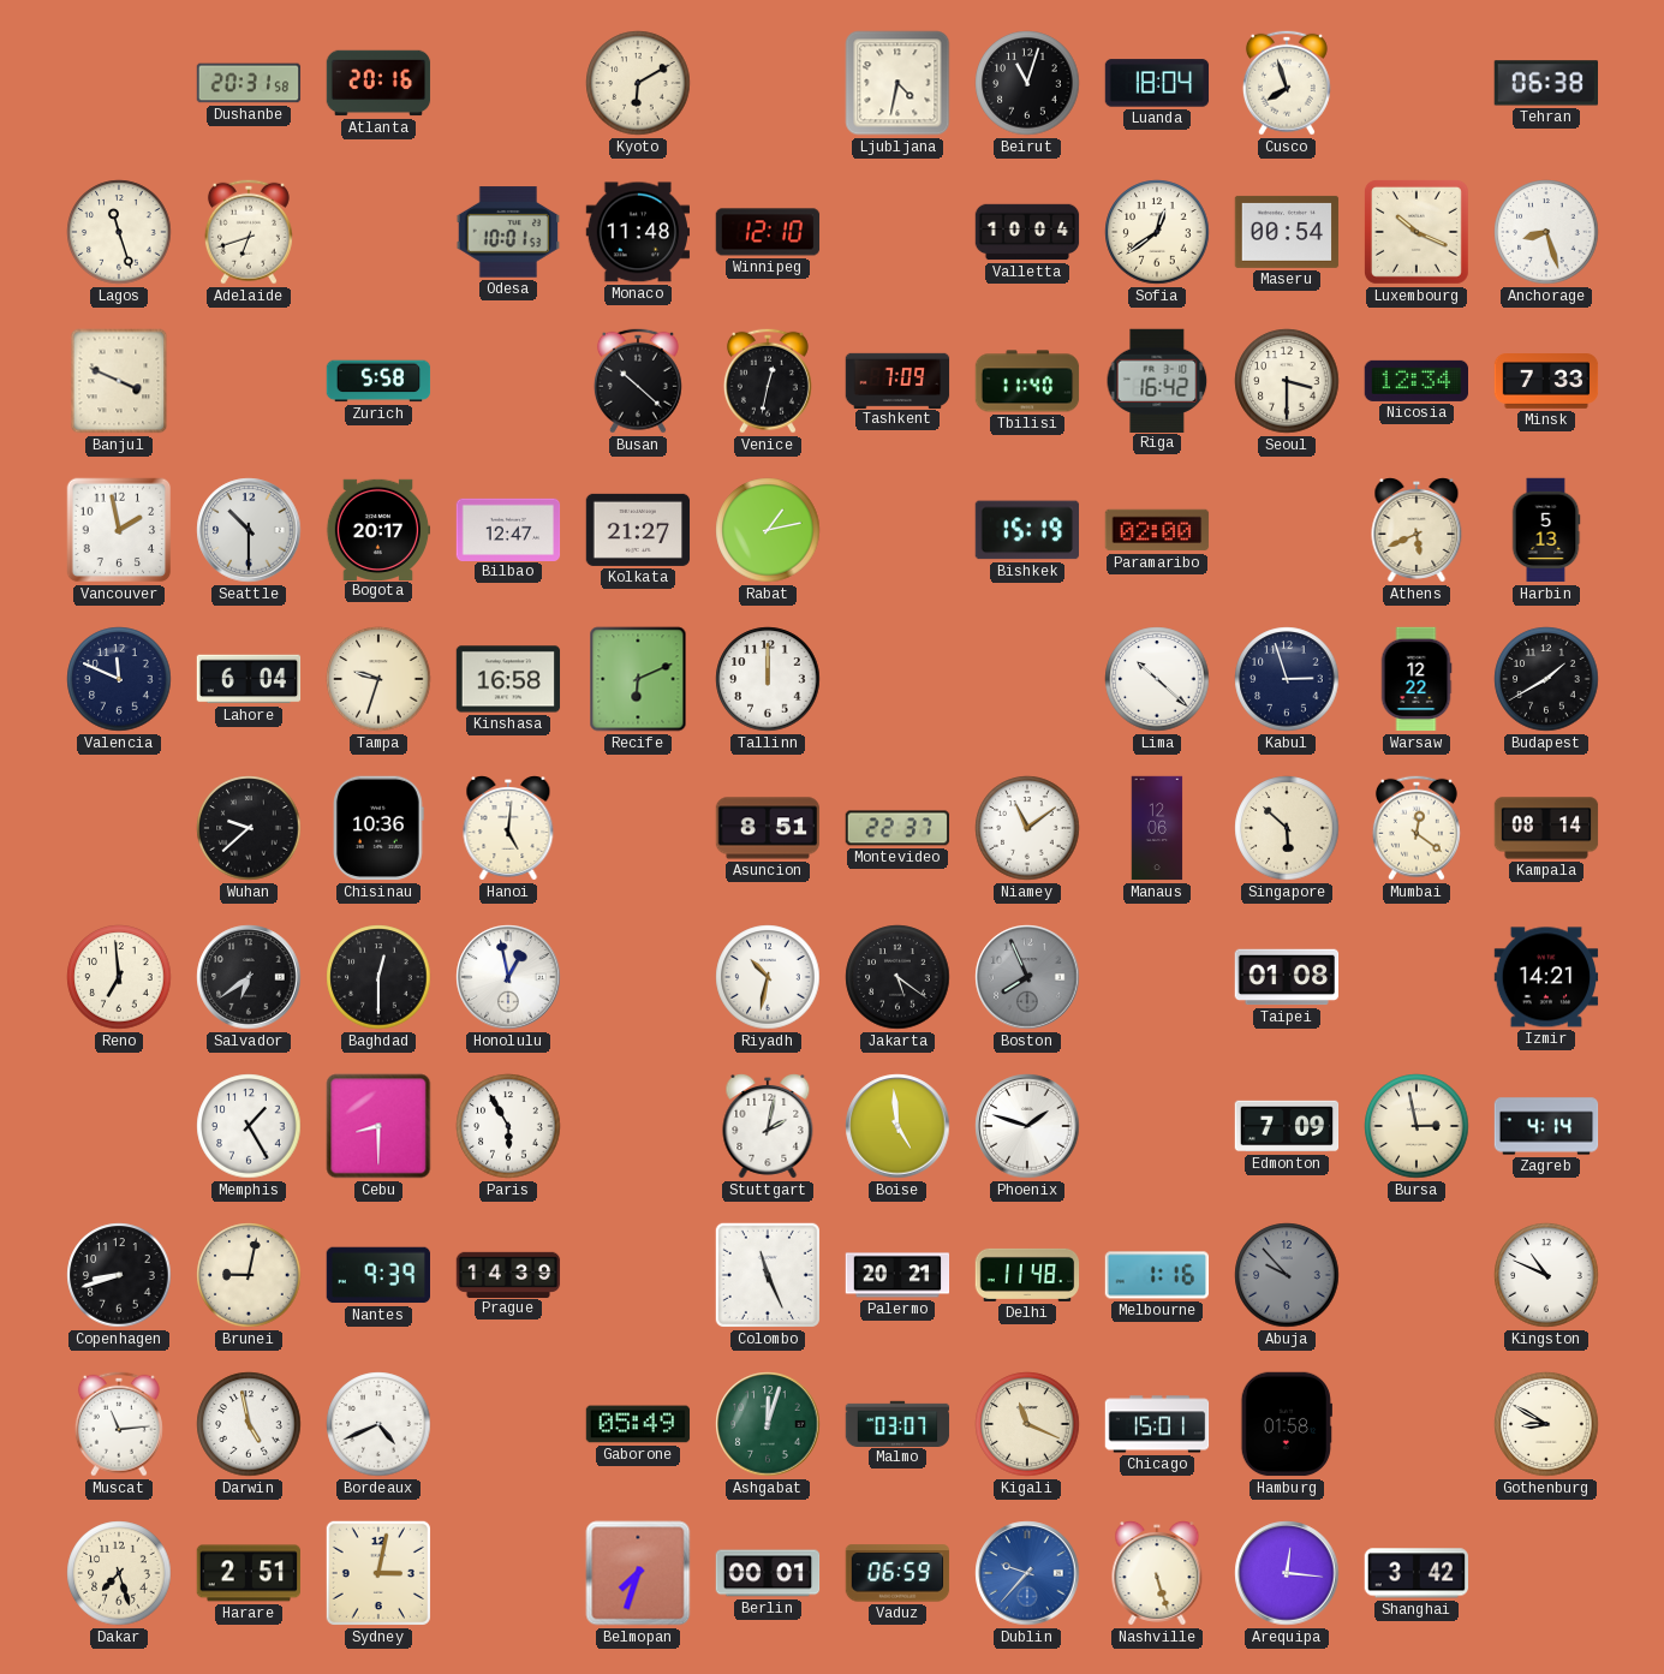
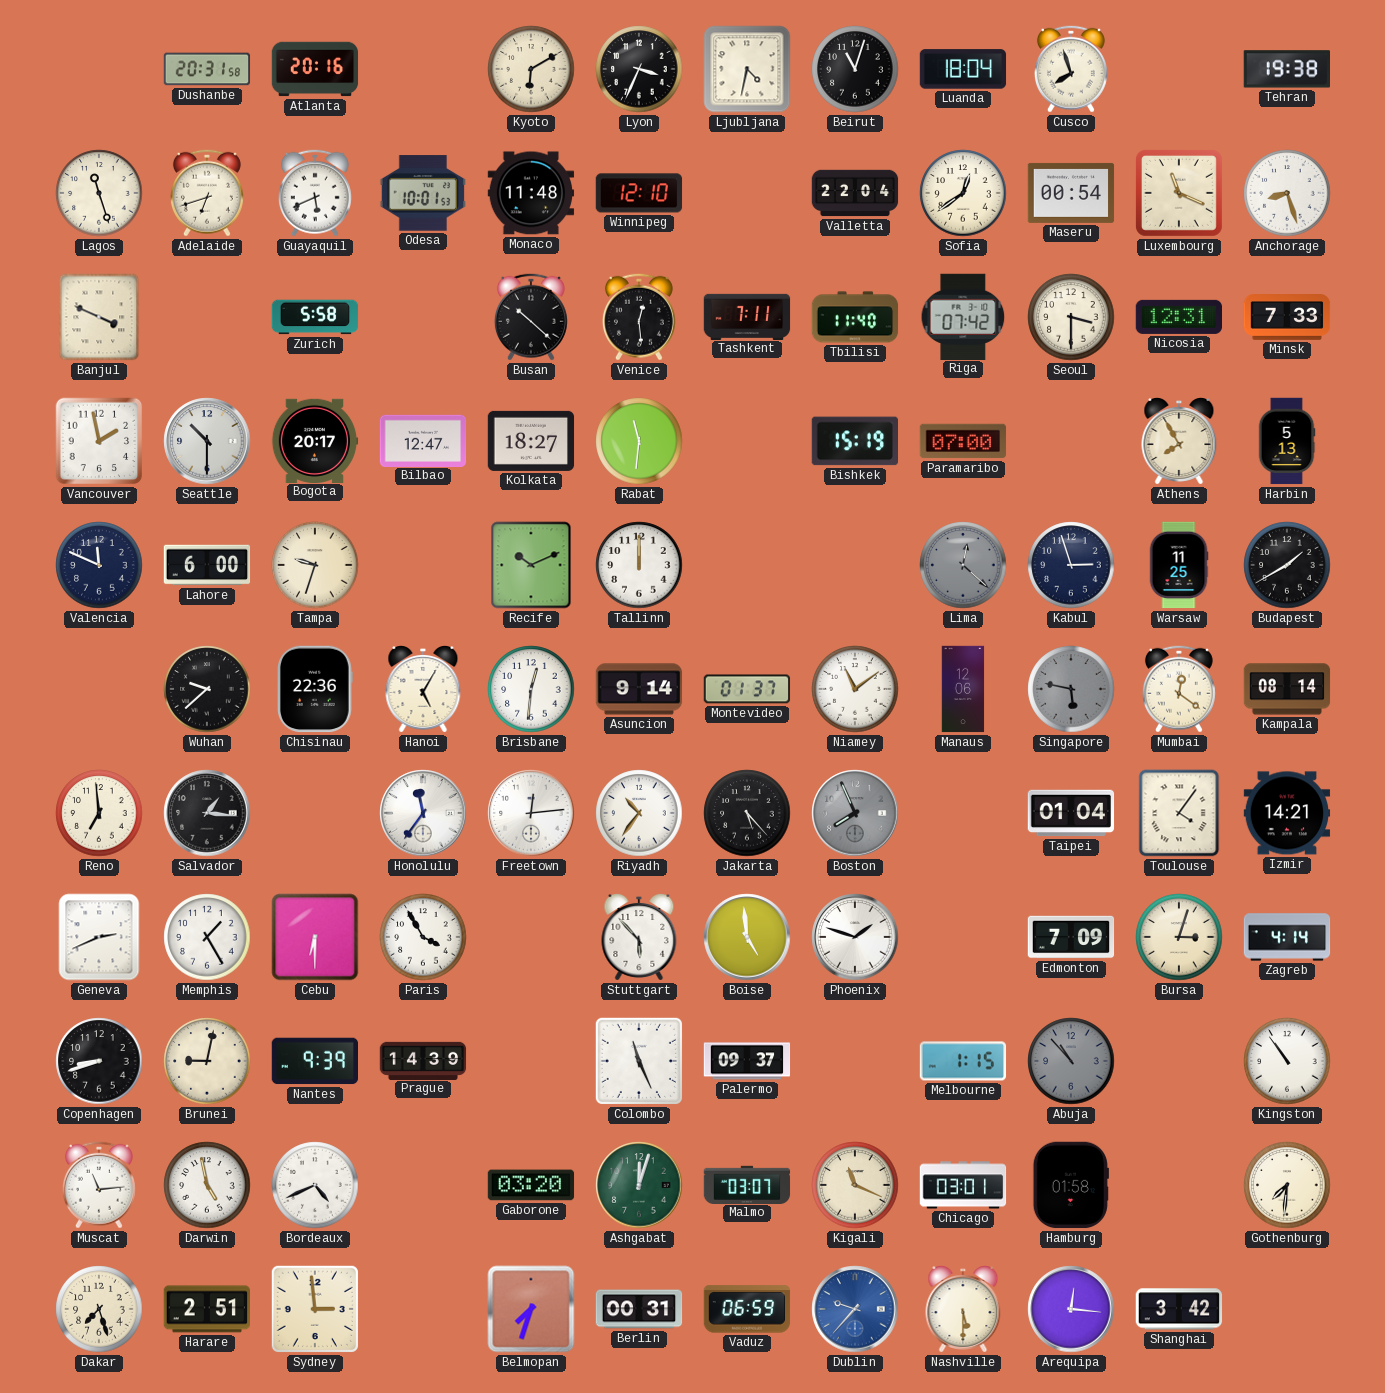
Lyon: none -> 3:34
Tehran: 06:38 -> 19:38
Guayaquil: none -> 5:41
Valletta: 10:04 -> 22:04
Luxembourg: 10:19 -> 11:19
Venice: 12:32 -> 12:29
Tashkent: 7:09 -> 7:11
Riga: 16:42 -> 07:42
Nicosia: 12:34 -> 12:31
Kolkata: 21:27 -> 18:27
Rabat: 1:13 -> 11:31
Paramaribo: 02:00 -> 07:00
Athens: 5:41 -> 7:55
Lahore: 6:04 -> 6:00
Kinshasa: 16:58 -> none
Recife: 6:11 -> 10:11
Lima: 10:22 -> 12:22
Lima dial: white -> grey
Warsaw: 12:22 -> 11:25
Chisinau: 10:36 -> 22:36
Hanoi: 5:01 -> 5:05
Brisbane: none -> 12:31
Asuncion: 8:51 -> 9:14
Montevideo: 22:37 -> 01:37
Singapore: 5:52 -> 5:47
Singapore dial: cream -> grey
Salvador: 6:39 -> 1:16
Baghdad: 12:30 -> none
Honolulu: 12:58 -> 11:36
Freetown: none -> 12:14
Riyadh: 10:32 -> 10:36
Jakarta: 5:21 -> 5:23
Taipei: 01:08 -> 01:04
Toulouse: none -> 4:06
Geneva: none -> 2:41
Cebu: 8:30 -> 6:30
Paris: 5:55 -> 3:55
Stuttgart: 2:02 -> 5:53
Bursa: 2:58 -> 3:03
Palermo: 20:21 -> 09:37
Delhi: 11:48 -> none
Melbourne: 1:16 -> 1:15
Abuja: 9:53 -> 10:53
Kingston: 10:49 -> 10:54
Gaborone: 05:49 -> 03:20
Chicago: 15:01 -> 03:01
Gothenburg: 8:50 -> 7:31
Sydney: 3:02 -> 2:59
Berlin: 00:01 -> 00:31
Nashville: 5:27 -> 5:30
